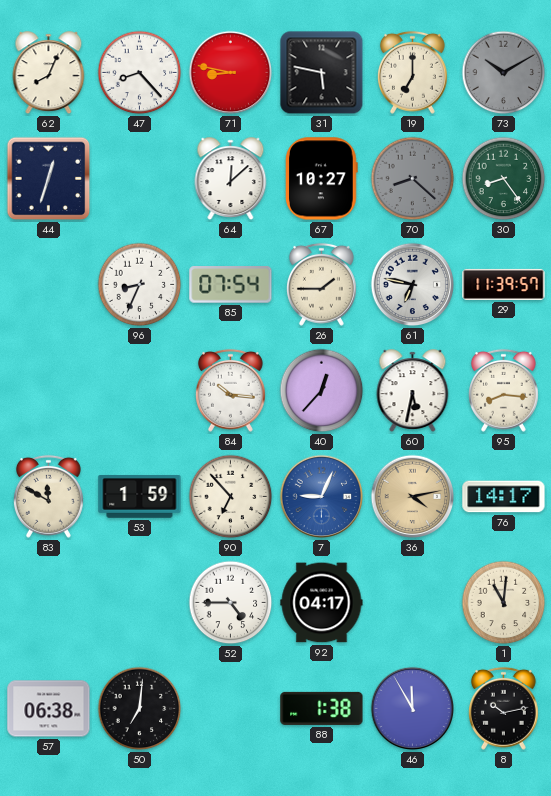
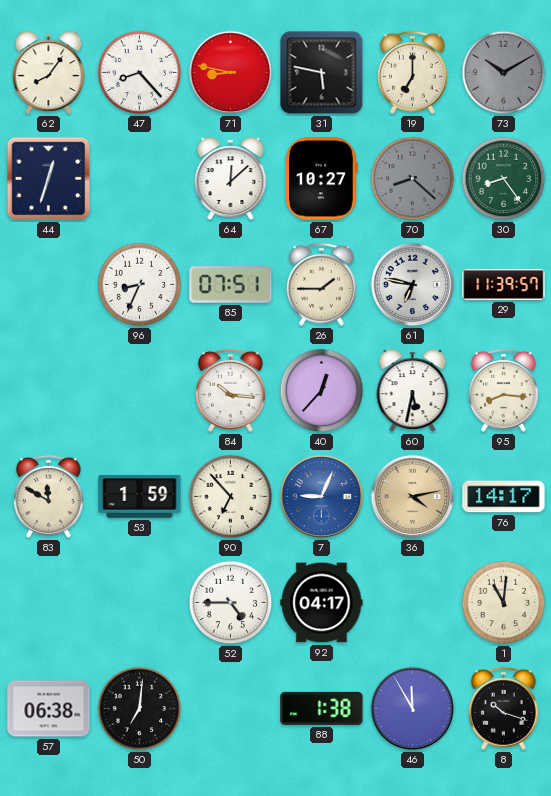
62: 8:04 -> 8:06
85: 07:54 -> 07:51
8: 10:13 -> 10:18
